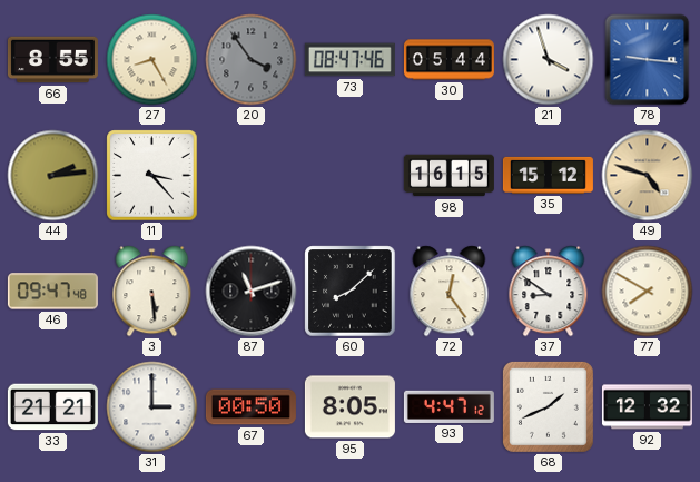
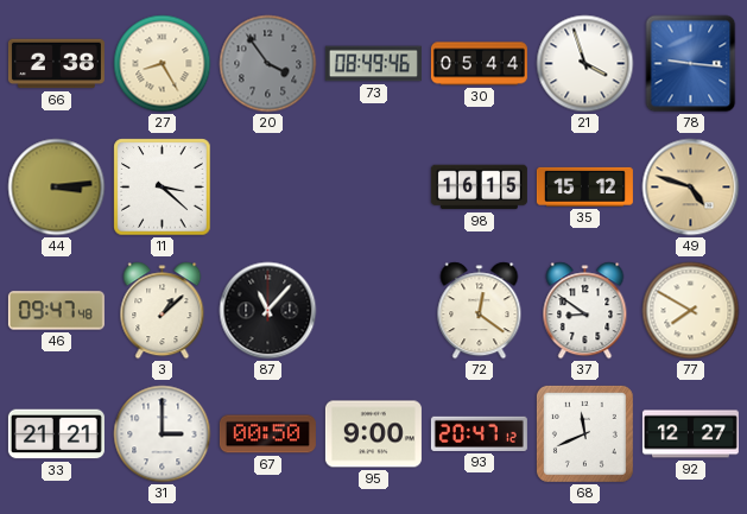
66: 8:55 -> 2:38
73: 08:47 -> 08:49
44: 2:14 -> 3:14
11: 3:23 -> 3:22
3: 5:29 -> 1:08
87: 11:12 -> 11:07
60: 8:08 -> none
72: 12:24 -> 12:21
95: 8:05 -> 9:00
93: 4:47 -> 20:47
68: 1:41 -> 11:41
92: 12:32 -> 12:27
